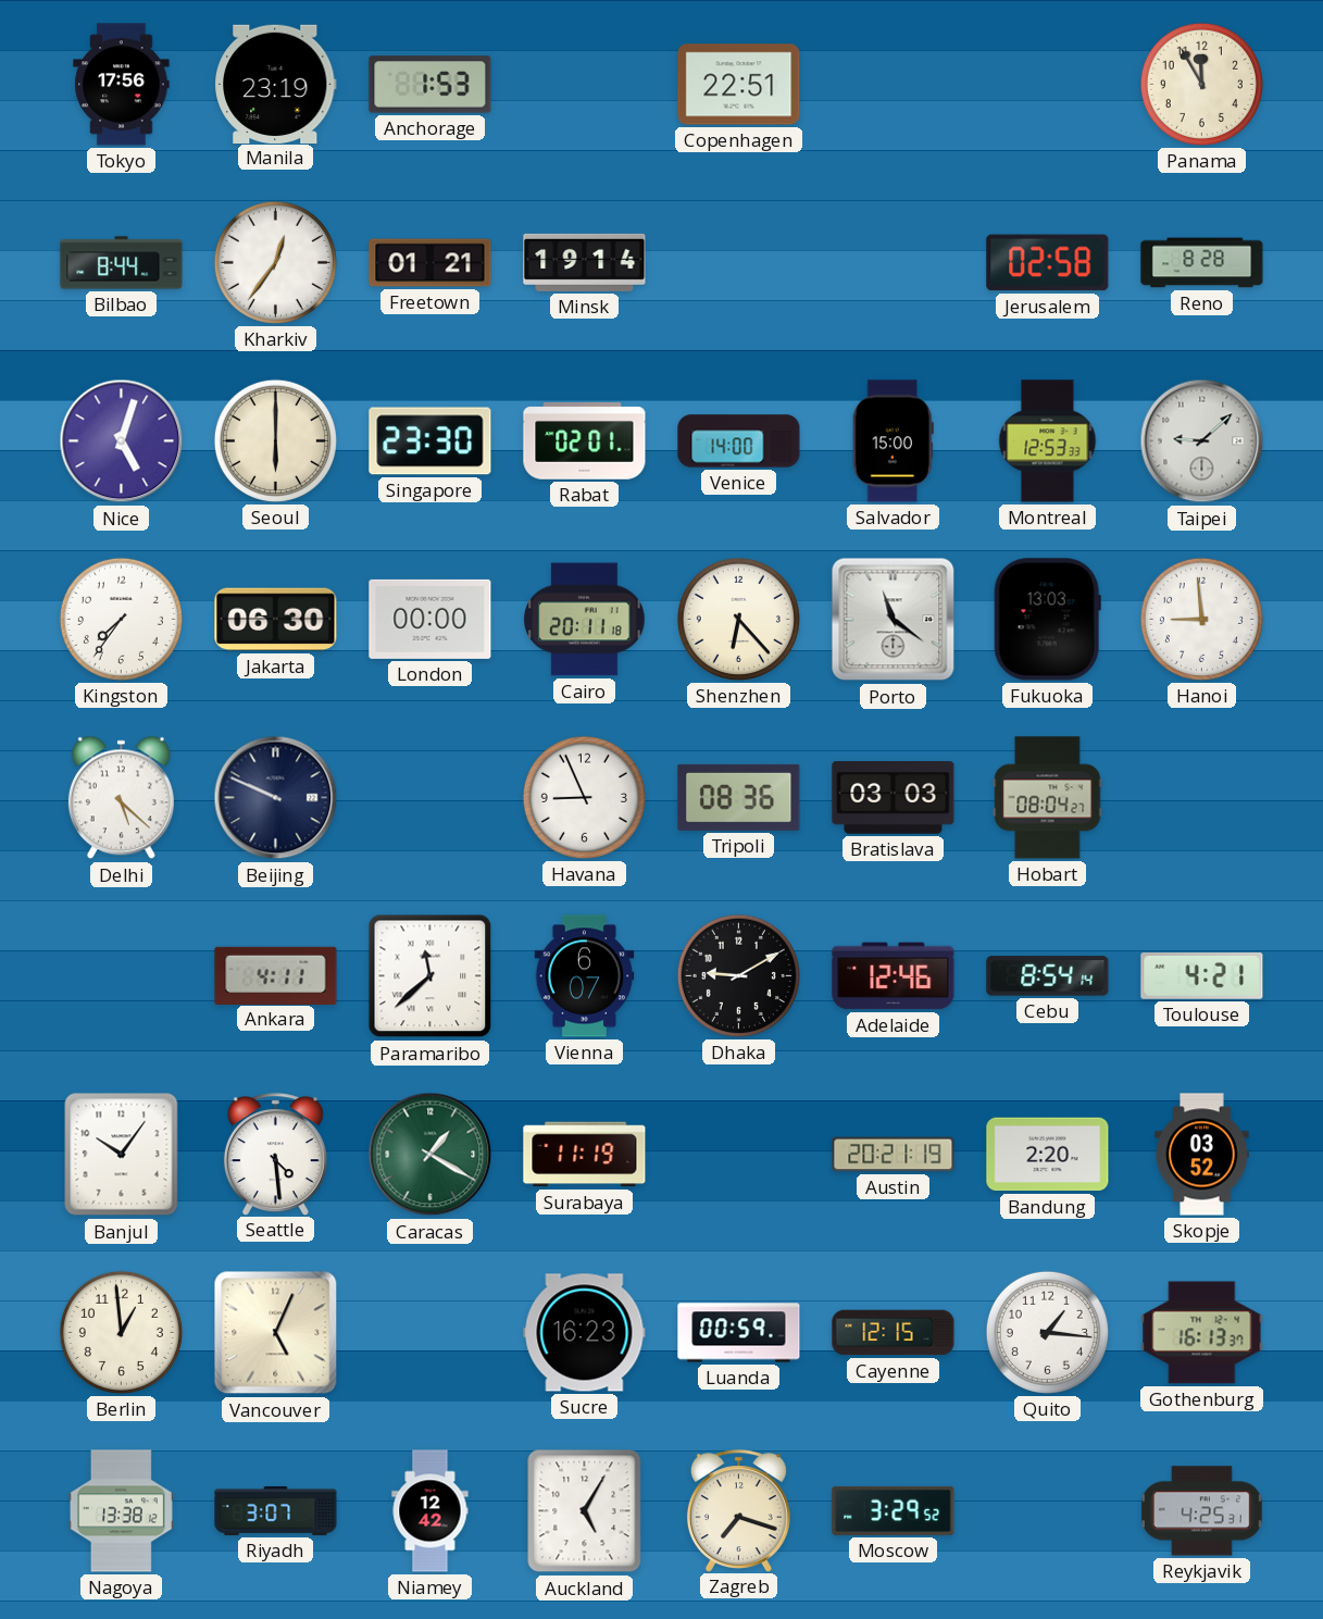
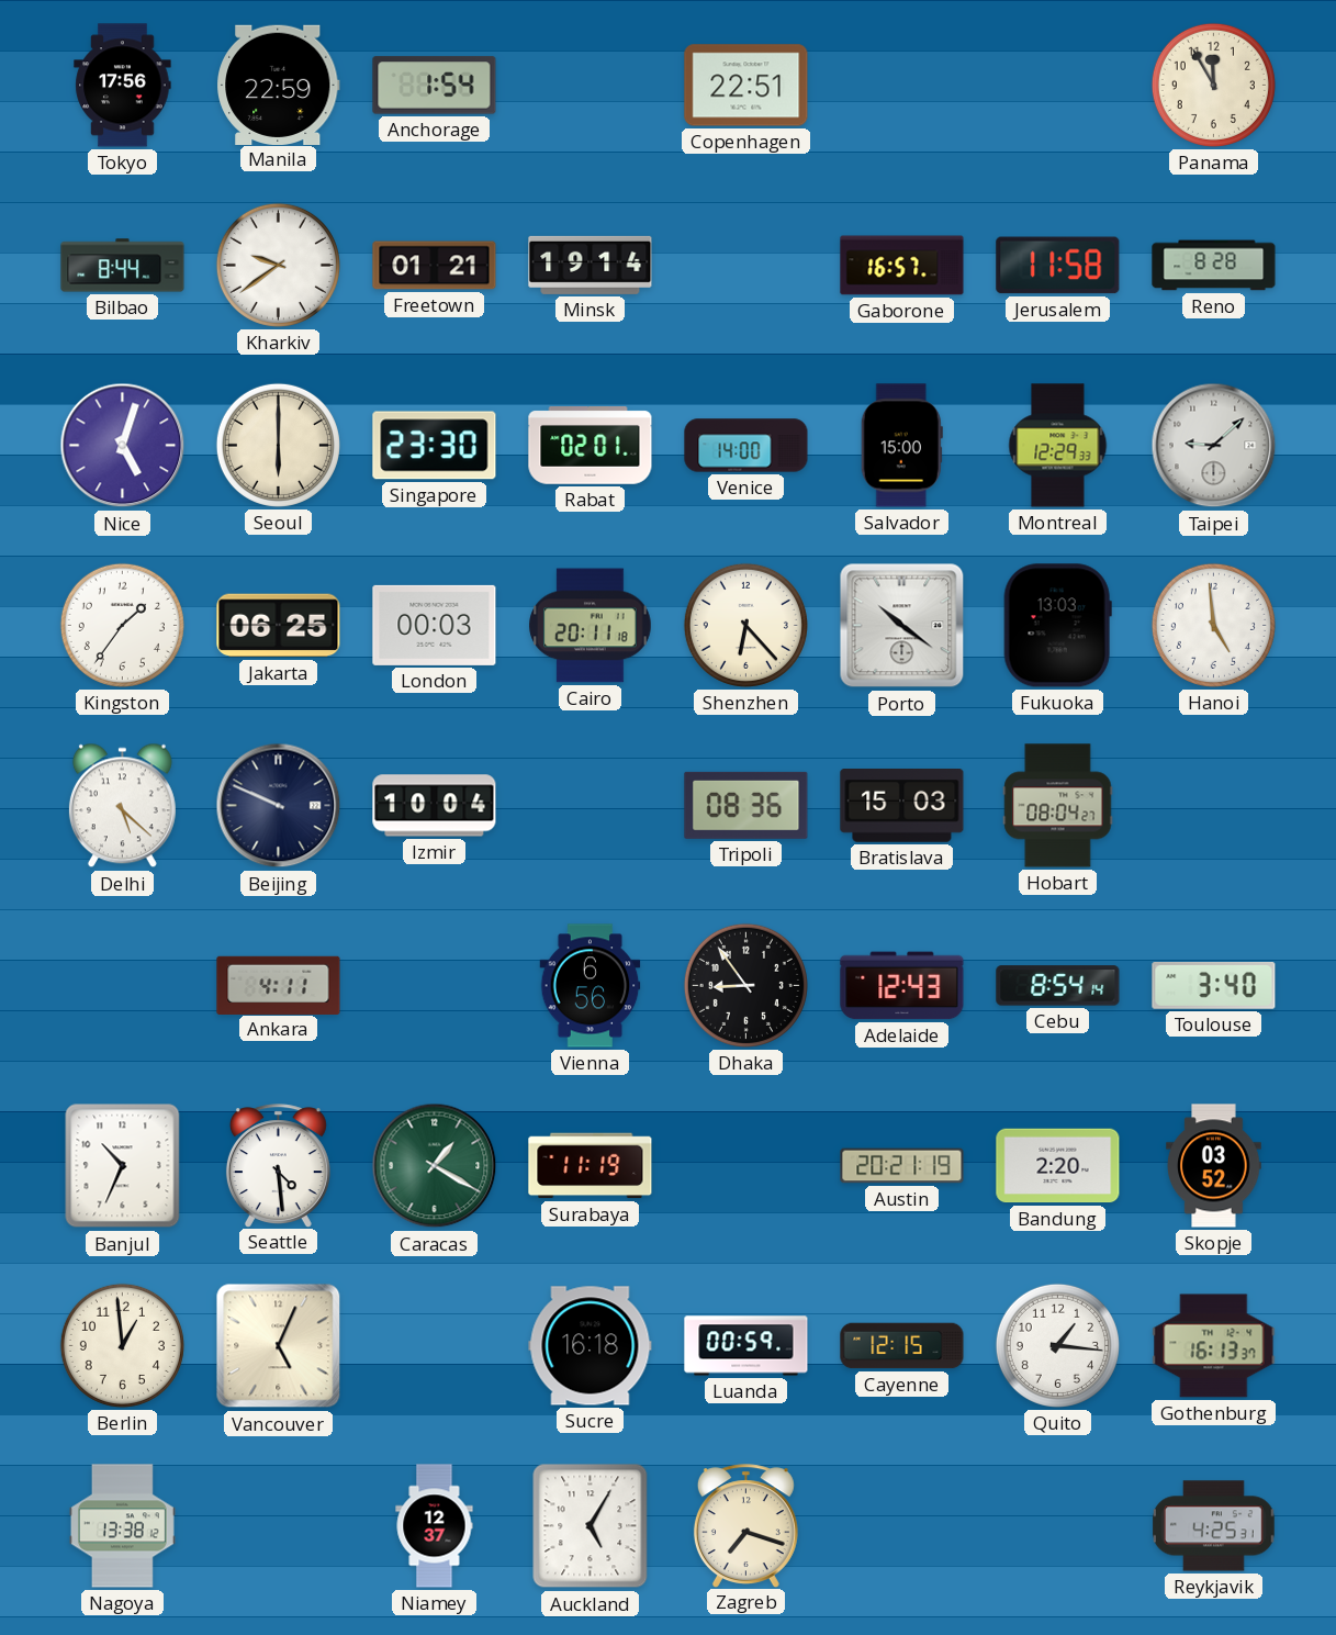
Manila: 23:19 -> 22:59
Anchorage: 1:53 -> 1:54
Kharkiv: 12:36 -> 9:39
Gaborone: none -> 16:57
Jerusalem: 02:58 -> 11:58
Montreal: 12:53 -> 12:29
Kingston: 7:36 -> 1:36
Jakarta: 06:30 -> 06:25
London: 00:00 -> 00:03
Porto: 11:21 -> 10:21
Hanoi: 8:59 -> 4:59
Izmir: none -> 10:04
Havana: 8:56 -> none
Bratislava: 03:03 -> 15:03
Paramaribo: 11:38 -> none
Vienna: 6:07 -> 6:56
Dhaka: 9:10 -> 8:54
Adelaide: 12:46 -> 12:43
Toulouse: 4:21 -> 3:40
Banjul: 10:06 -> 10:34
Sucre: 16:23 -> 16:18
Riyadh: 3:07 -> none
Niamey: 12:42 -> 12:37
Moscow: 3:29 -> none
